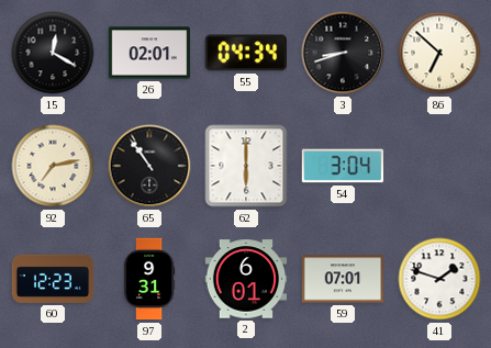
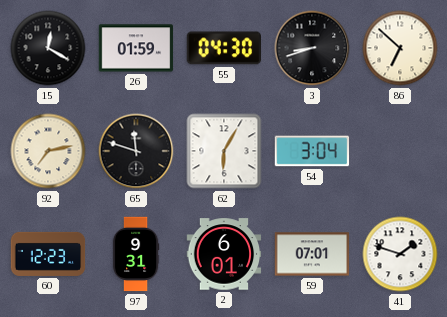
26: 02:01 -> 01:59
55: 04:34 -> 04:30
65: 10:54 -> 11:48
62: 6:00 -> 6:05
